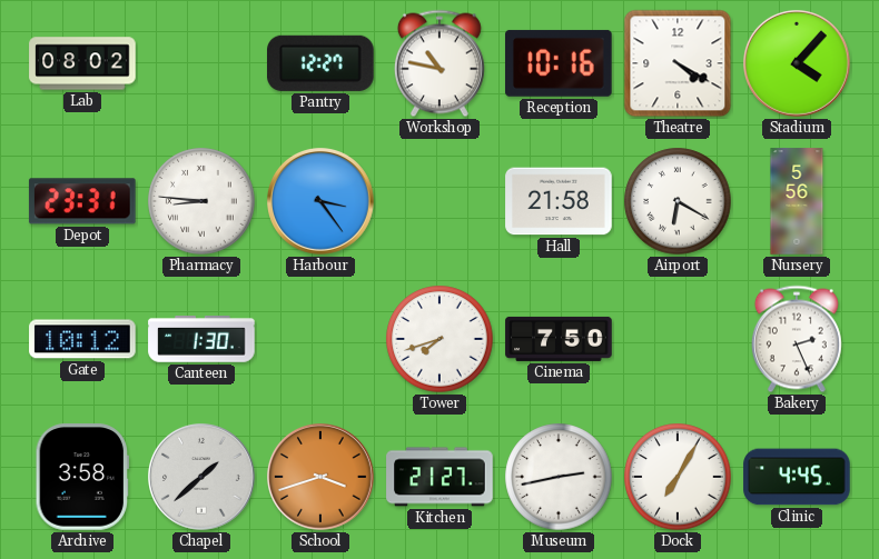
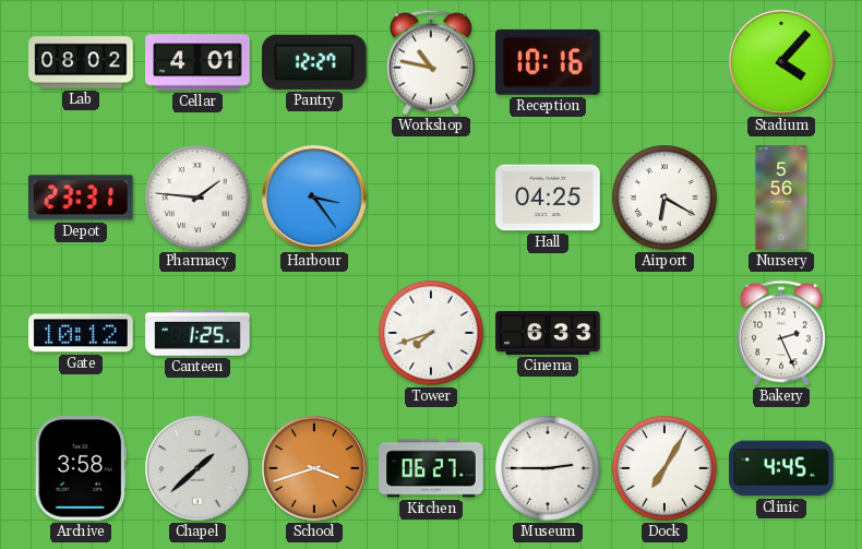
Cellar: none -> 4:01
Theatre: 4:20 -> none
Pharmacy: 8:46 -> 1:46
Hall: 21:58 -> 04:25
Canteen: 1:30 -> 1:25
Cinema: 7:50 -> 6:33
Kitchen: 21:27 -> 06:27
Museum: 2:43 -> 2:45
